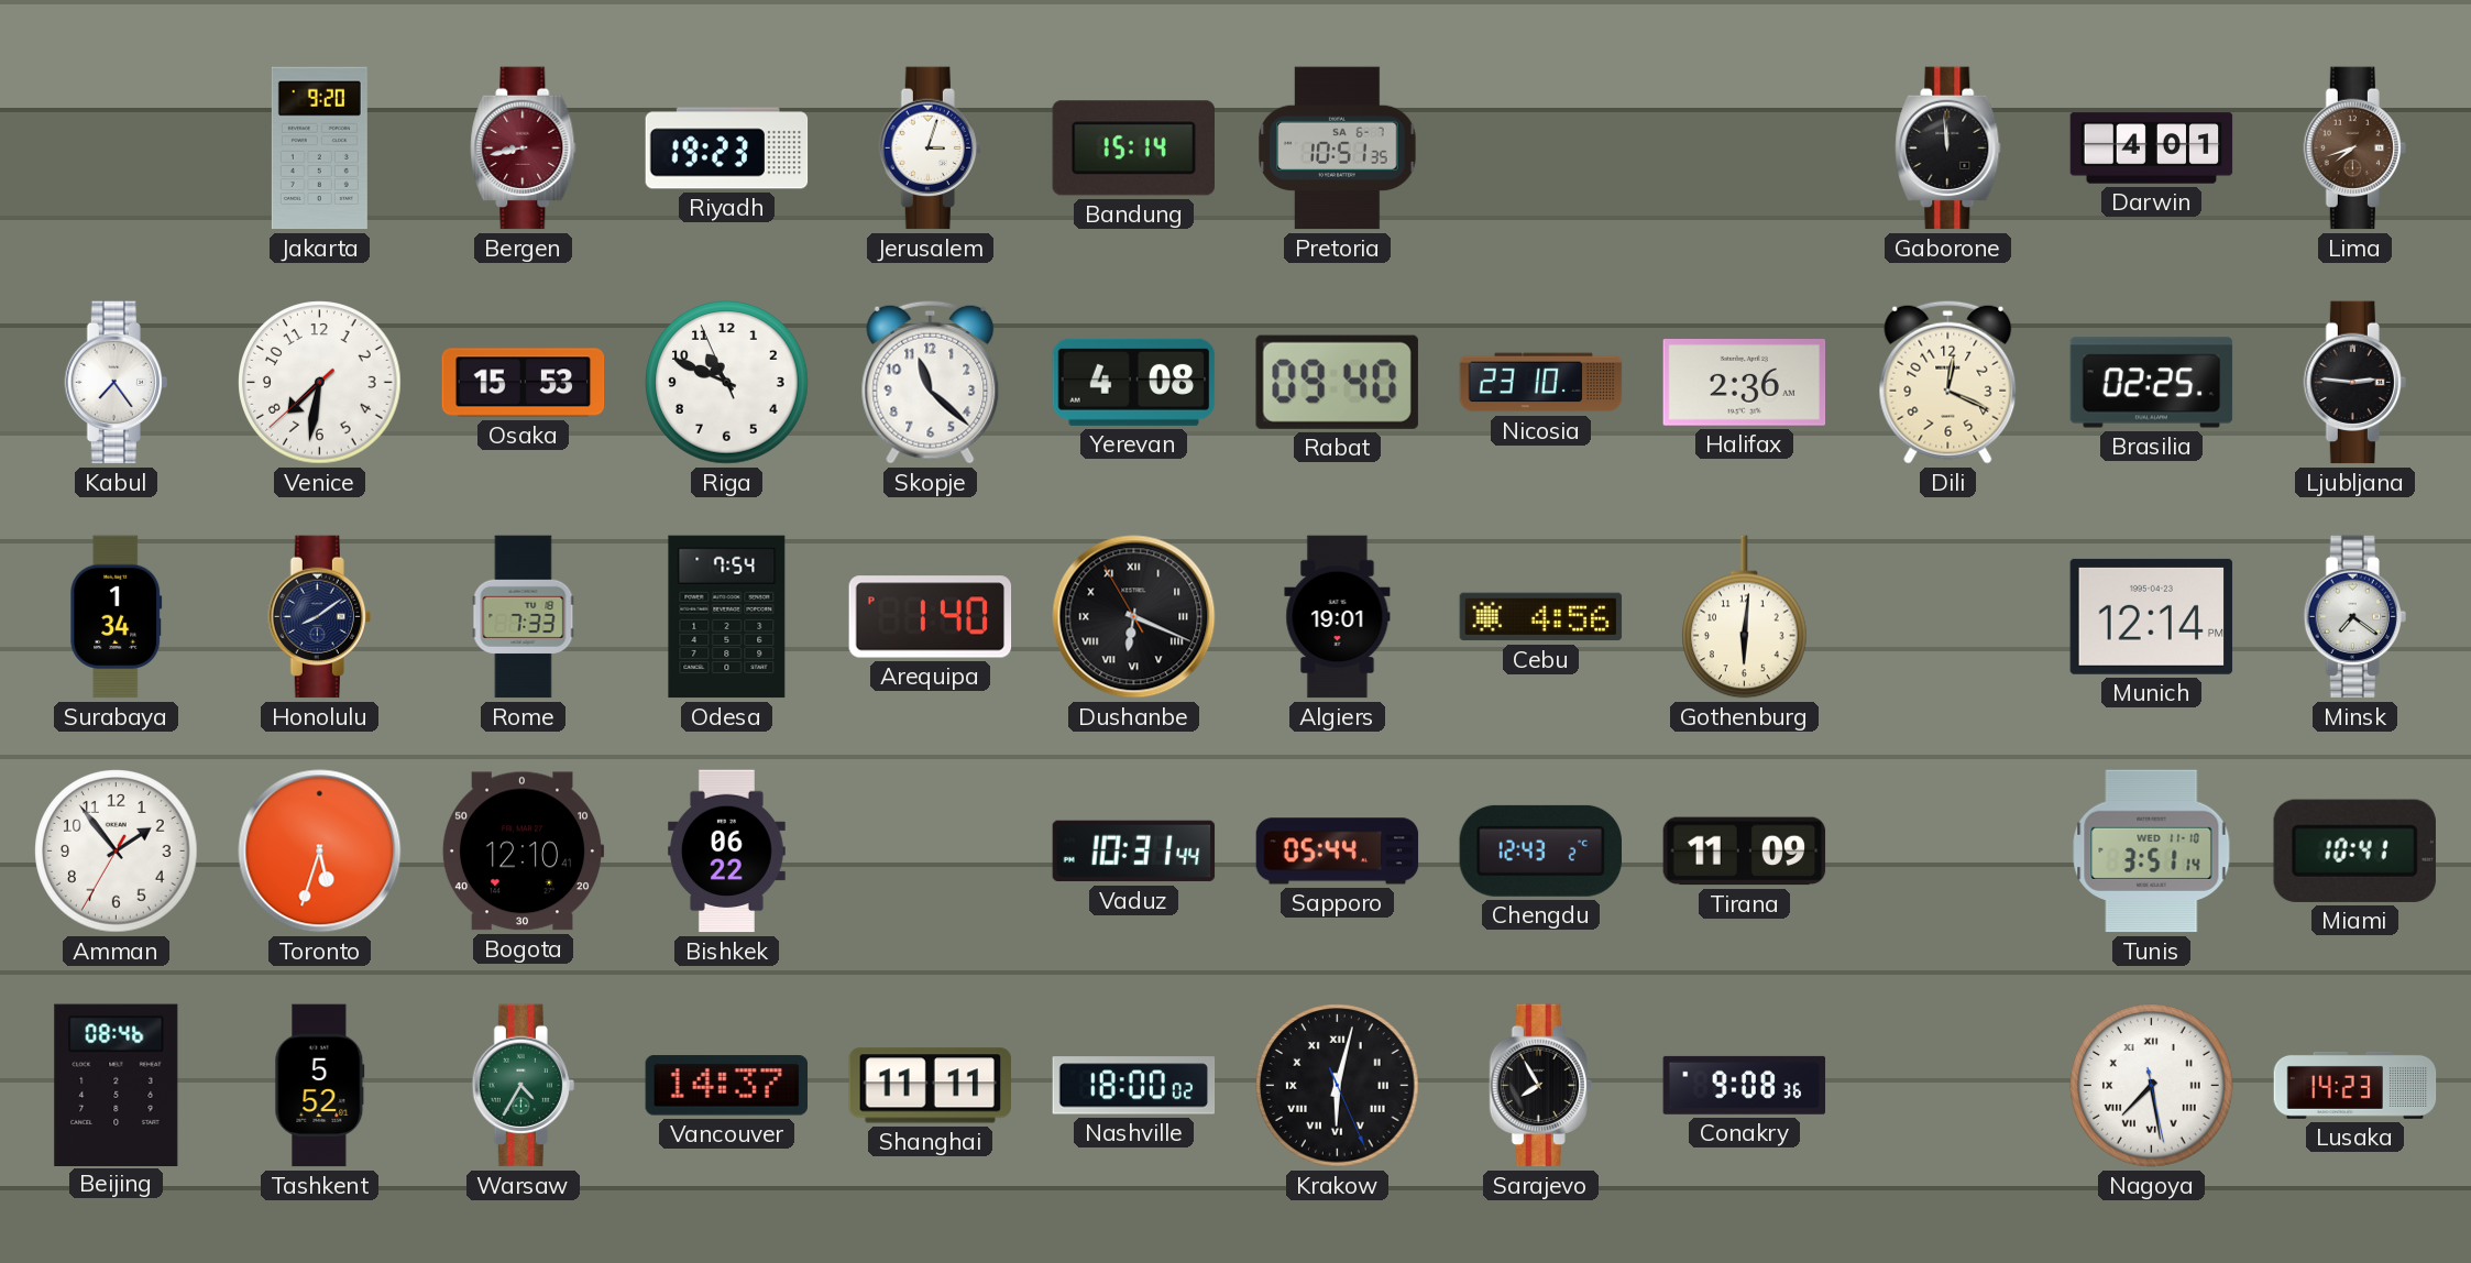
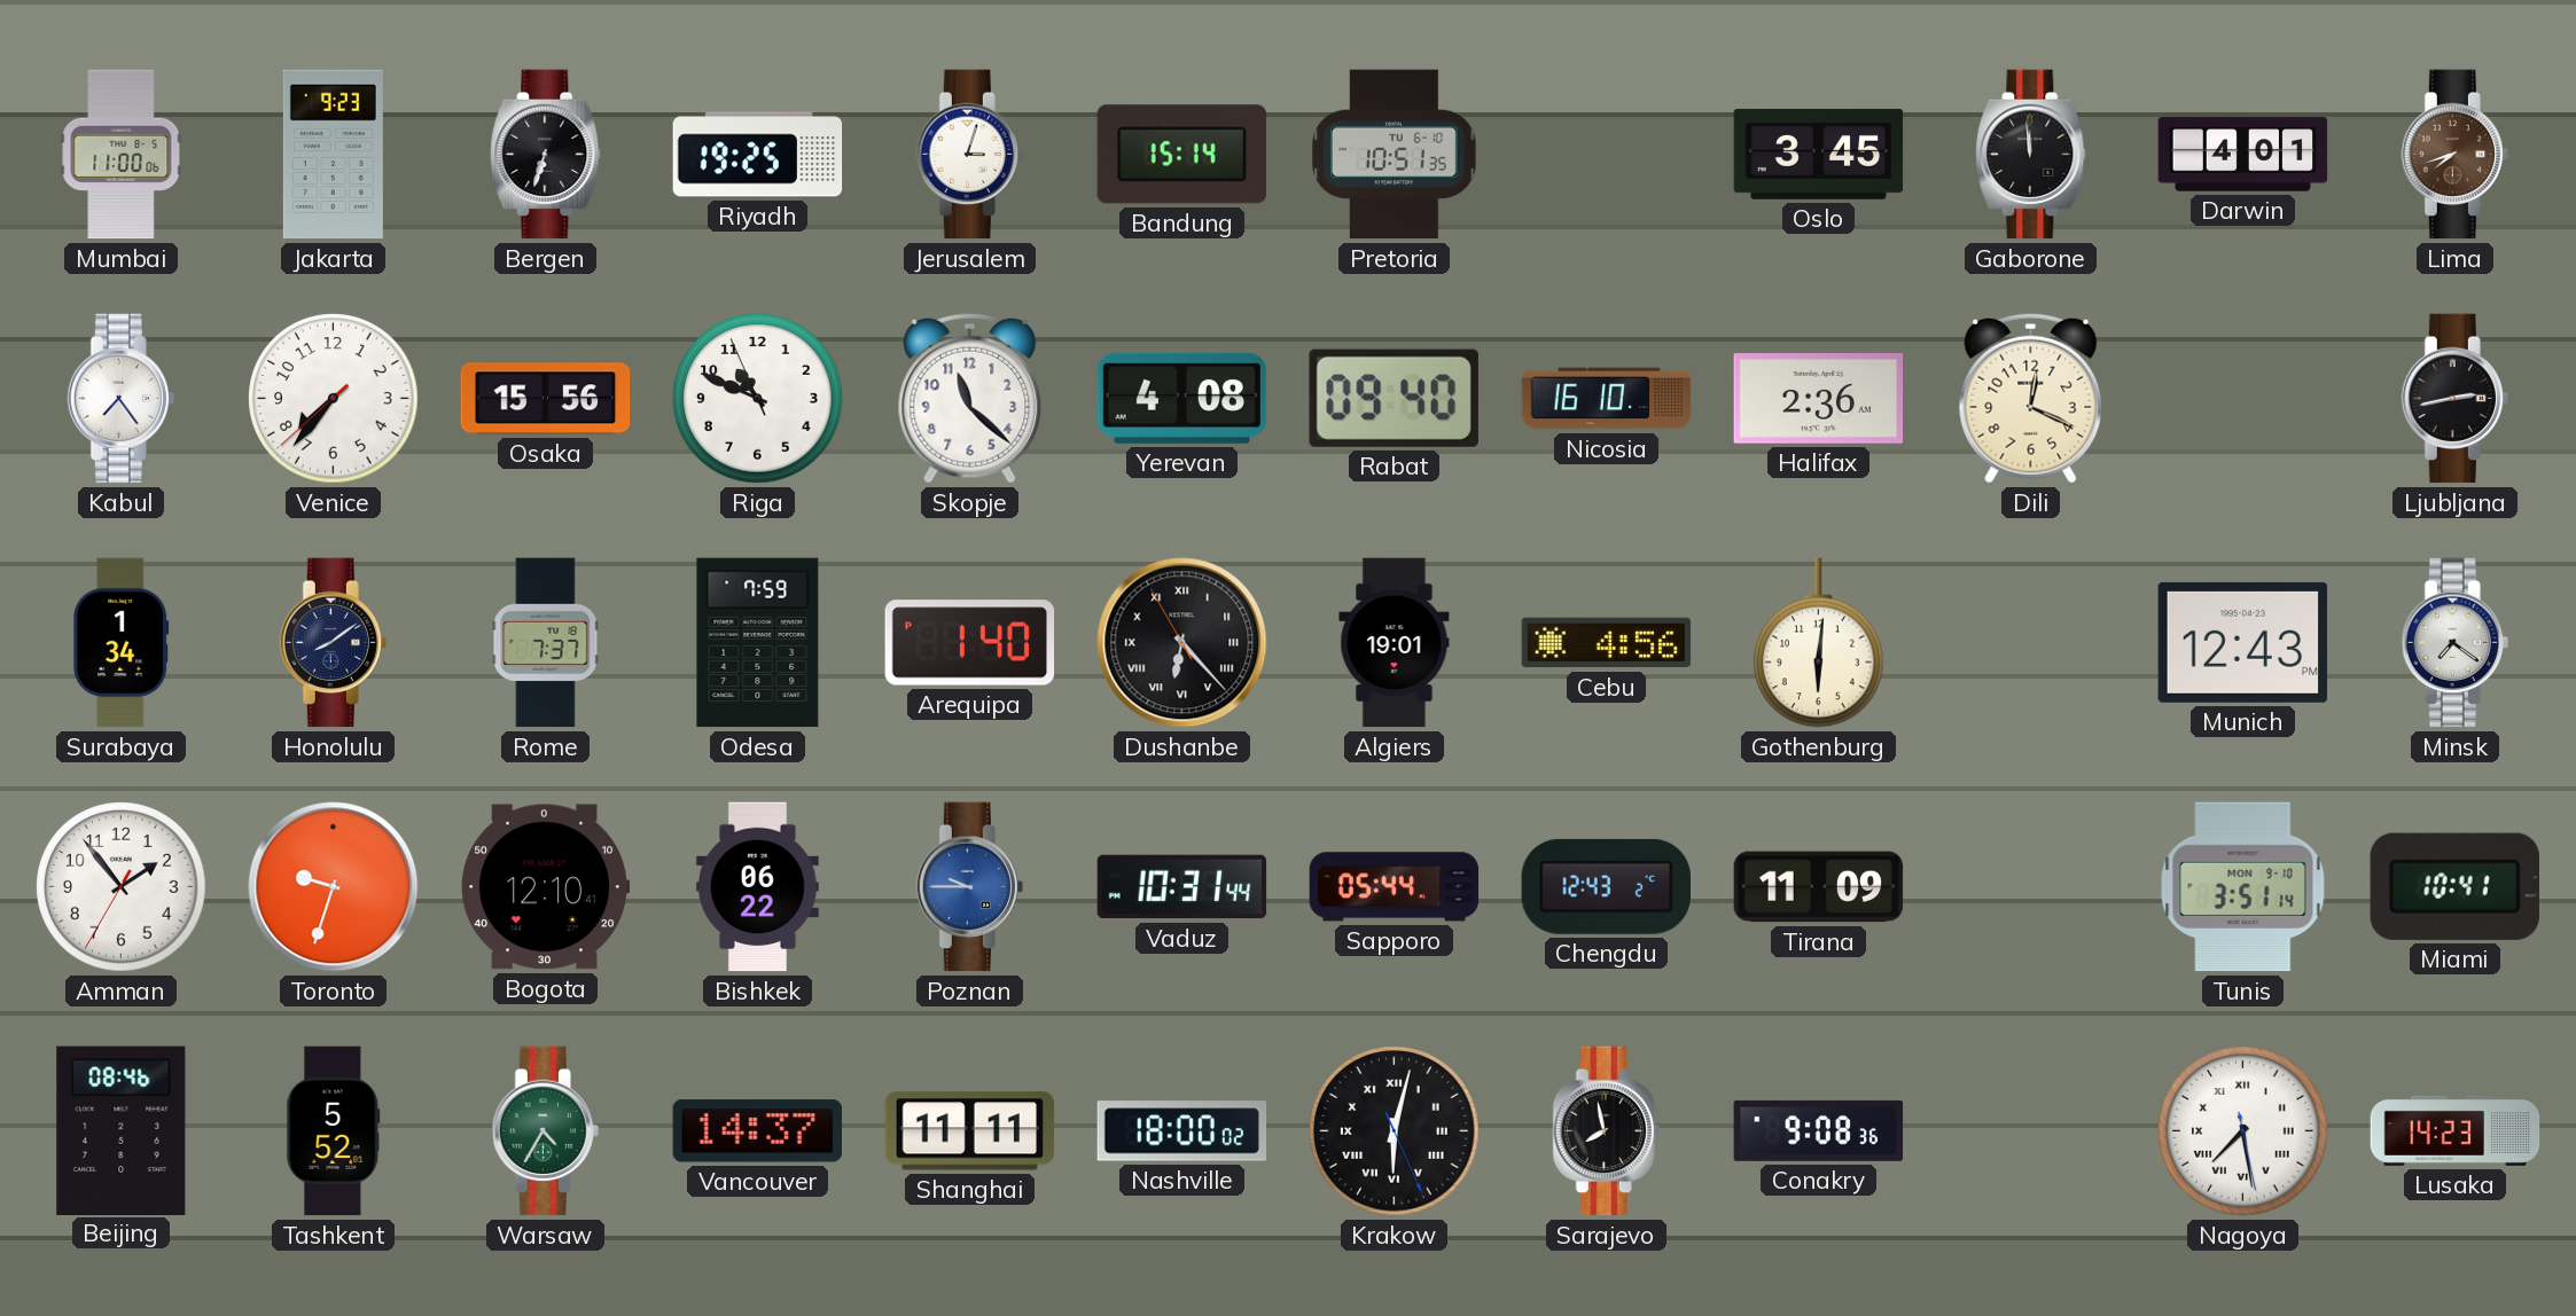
Mumbai: none -> 11:00
Jakarta: 9:20 -> 9:23
Bergen: 8:43 -> 6:33
Bergen dial: burgundy -> black
Riyadh: 19:23 -> 19:25
Pretoria date: SA 6-7 -> TU 6-10
Oslo: none -> 3:45
Venice: 7:31 -> 7:36
Osaka: 15:53 -> 15:56
Nicosia: 23:10 -> 16:10
Brasilia: 02:25 -> none
Ljubljana: 2:46 -> 2:43
Rome: 7:33 -> 7:37
Odesa: 7:54 -> 7:59
Dushanbe: 6:18 -> 6:22
Munich: 12:14 -> 12:43
Toronto: 5:33 -> 9:33
Poznan: none -> 9:45
Tunis date: WED 11-10 -> MON 9-10
Sarajevo: 7:55 -> 7:58
